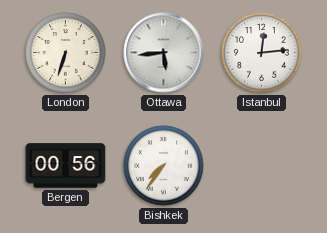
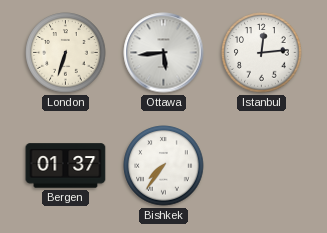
Bergen: 00:56 -> 01:37
